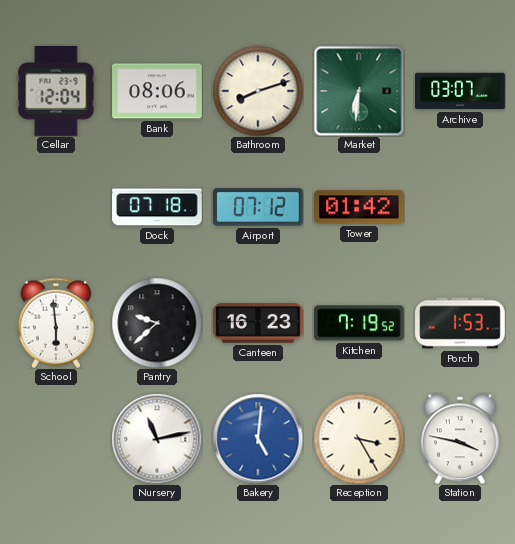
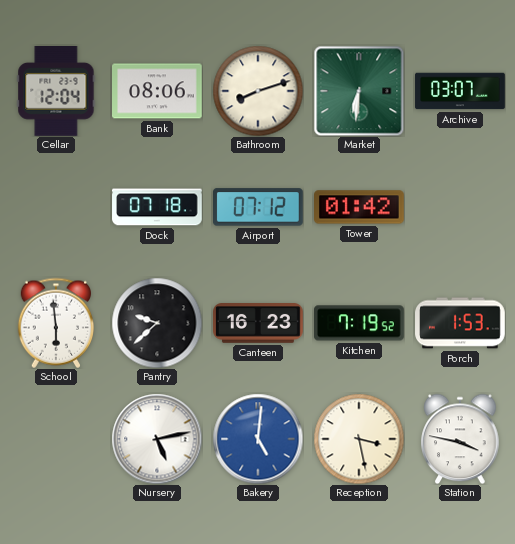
Nursery: 11:13 -> 5:13
Reception: 3:25 -> 3:28
